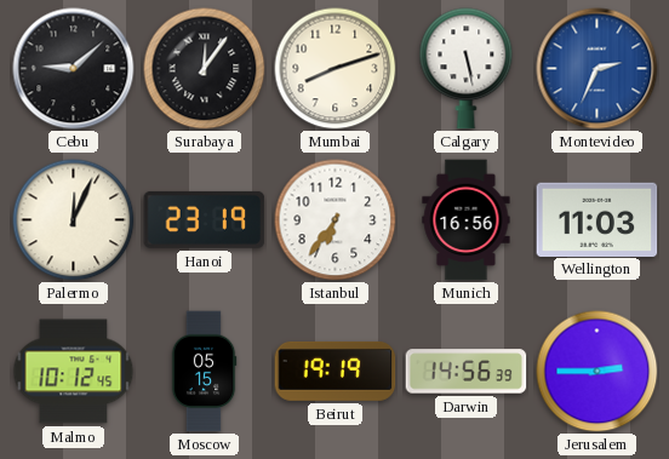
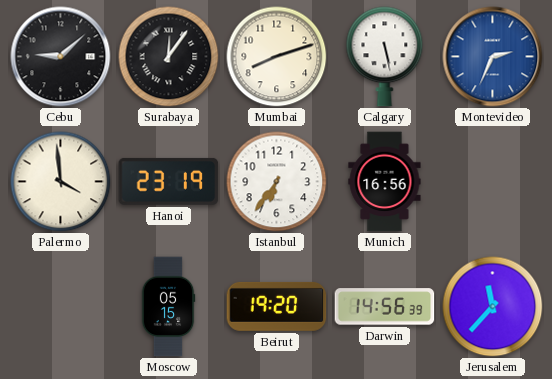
Palermo: 12:04 -> 3:59
Wellington: 11:03 -> none
Malmo: 10:12 -> none
Beirut: 19:19 -> 19:20
Jerusalem: 2:45 -> 11:37
